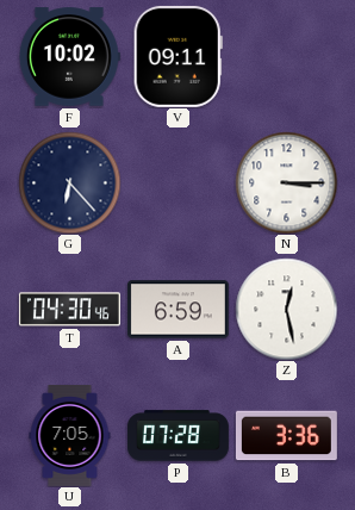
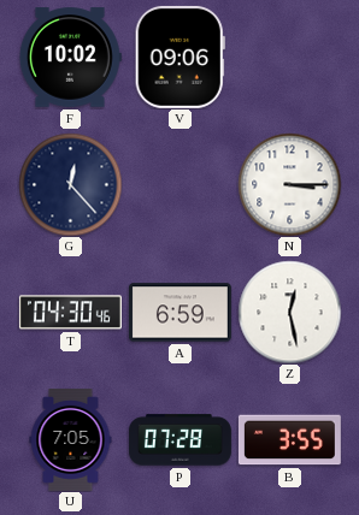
V: 09:11 -> 09:06
G: 6:23 -> 12:23
B: 3:36 -> 3:55
